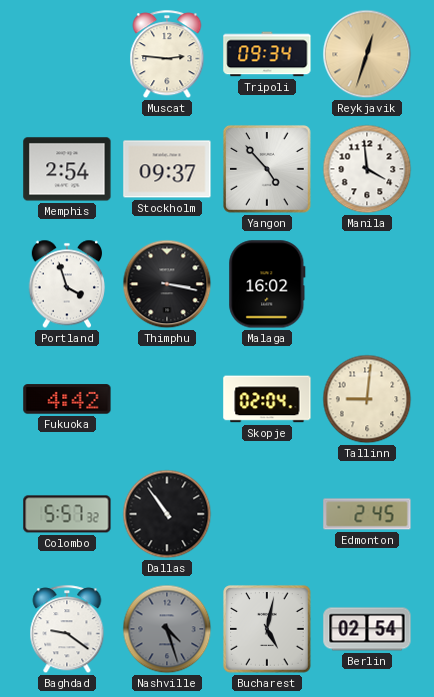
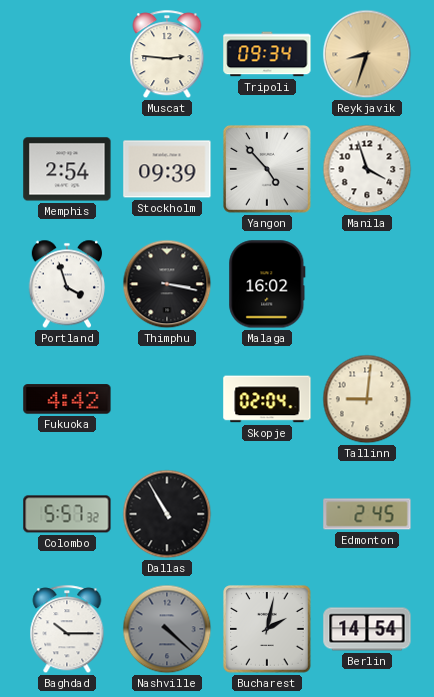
Reykjavik: 12:33 -> 8:33
Stockholm: 09:37 -> 09:39
Manila: 3:59 -> 3:57
Dallas: 10:54 -> 10:55
Baghdad: 9:21 -> 10:15
Nashville: 4:27 -> 4:22
Bucharest: 5:02 -> 2:02
Berlin: 02:54 -> 14:54
